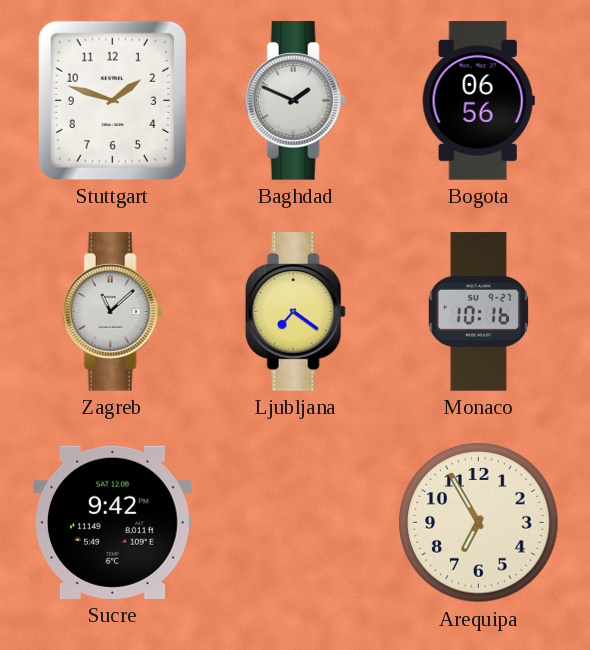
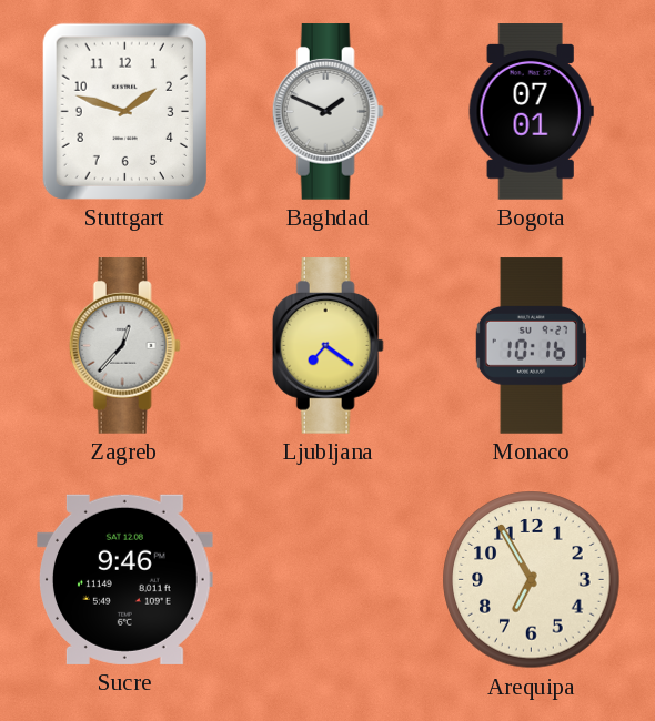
Bogota: 06:56 -> 07:01
Zagreb: 11:08 -> 12:37
Sucre: 9:42 -> 9:46
